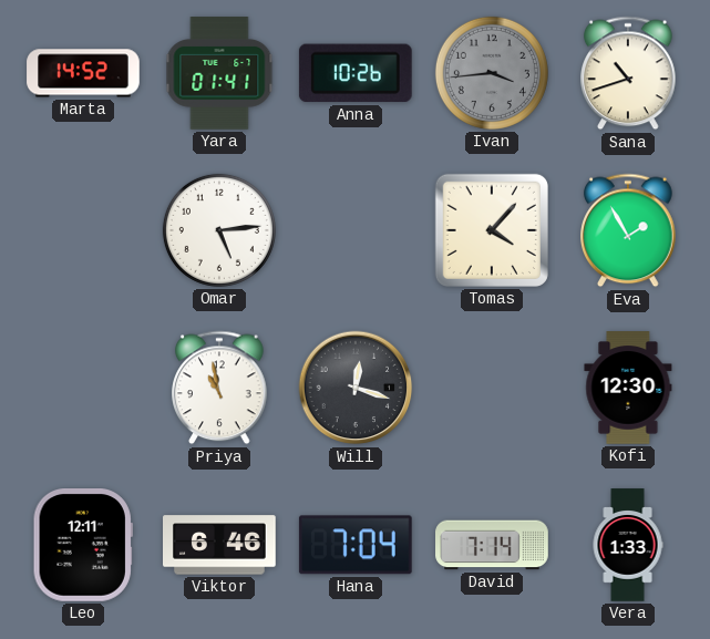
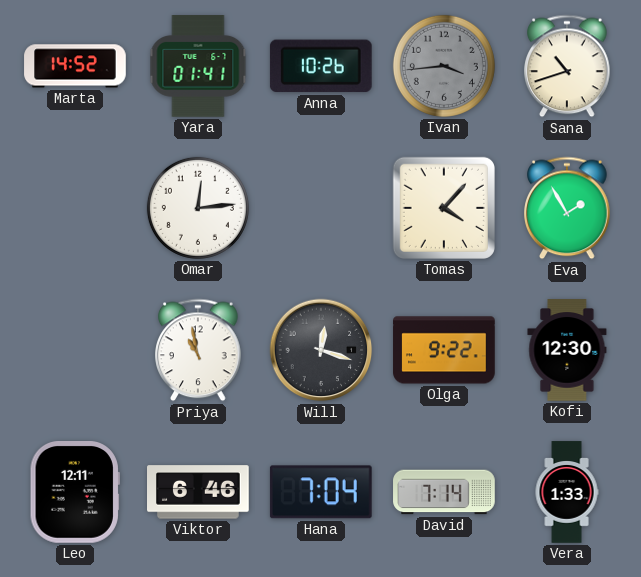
Omar: 5:14 -> 12:14
Olga: none -> 9:22
